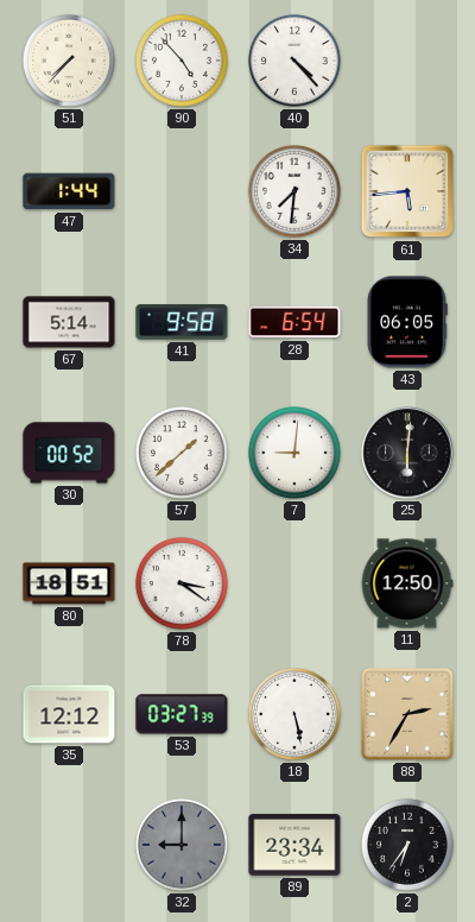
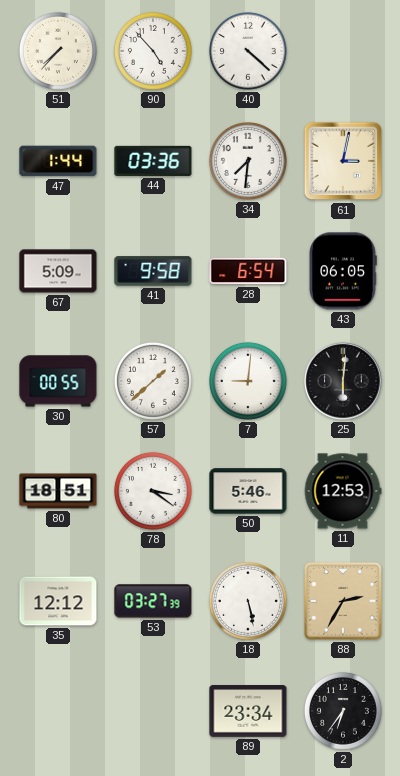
40: 4:23 -> 4:22
44: none -> 03:36
61: 5:44 -> 3:02
67: 5:14 -> 5:09
30: 00:52 -> 00:55
50: none -> 5:46
11: 12:50 -> 12:53
32: 9:00 -> none
